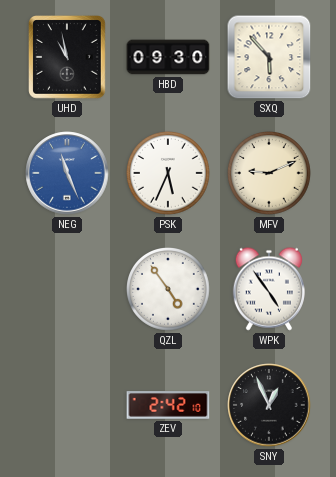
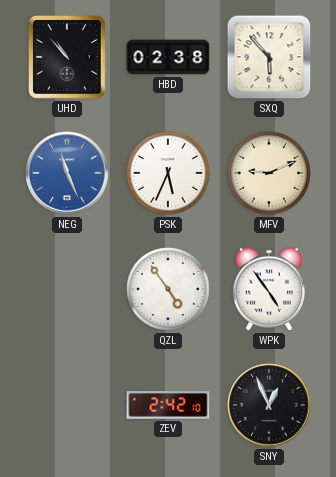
UHD: 10:58 -> 10:53
HBD: 09:30 -> 02:38
